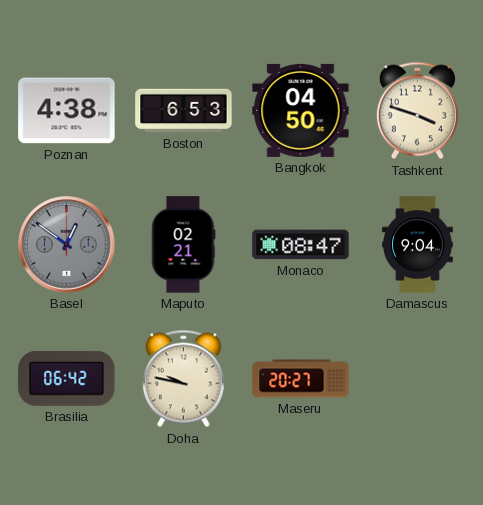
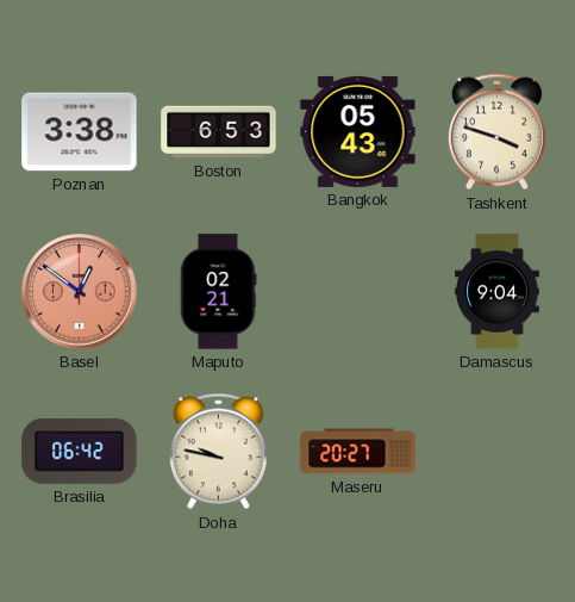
Poznan: 4:38 -> 3:38
Bangkok: 04:50 -> 05:43
Basel dial: grey -> salmon
Monaco: 08:47 -> none
